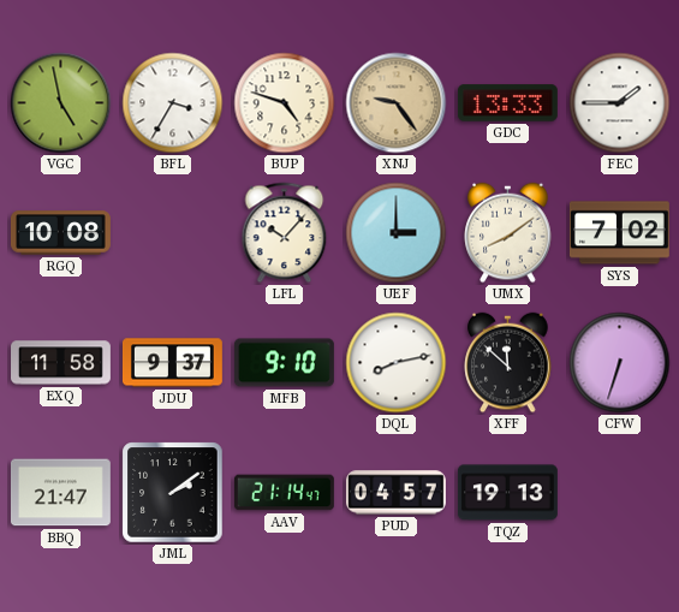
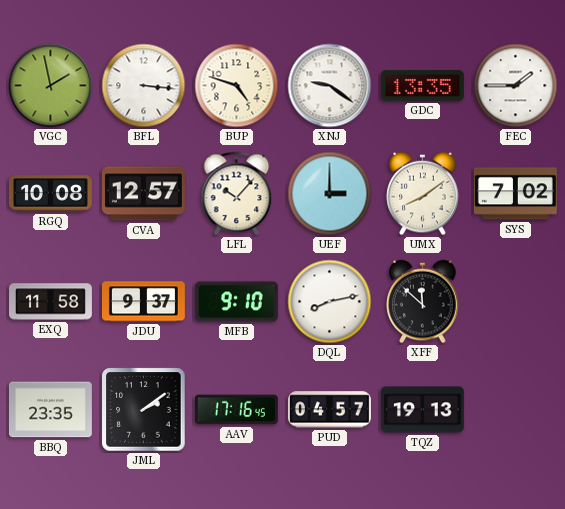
VGC: 4:58 -> 1:58
BFL: 3:35 -> 3:16
XNJ: 9:24 -> 9:21
XNJ dial: champagne -> white
GDC: 13:33 -> 13:35
CVA: none -> 12:57
CFW: 6:33 -> none
BBQ: 21:47 -> 23:35
AAV: 21:14 -> 17:16
